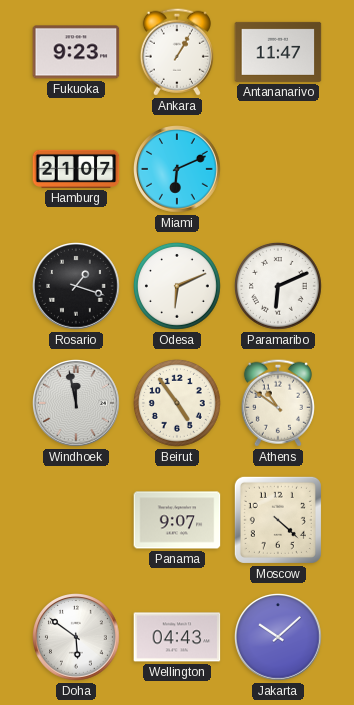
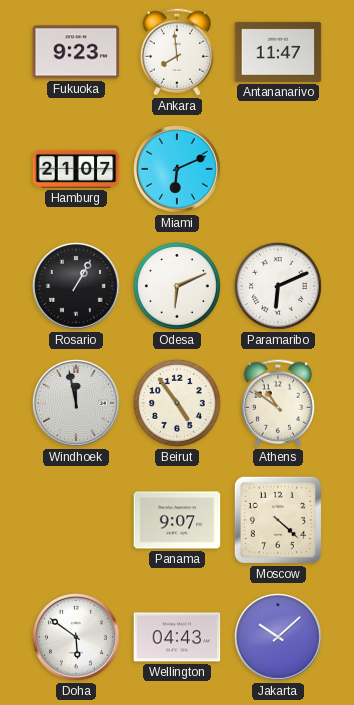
Ankara: 1:05 -> 7:59
Rosario: 1:18 -> 1:05
